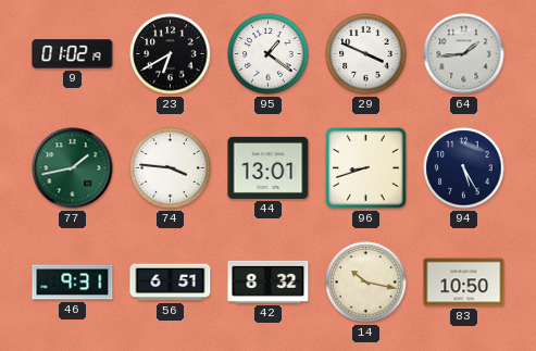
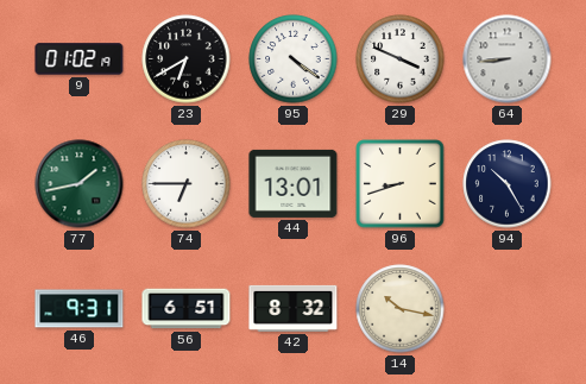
95: 1:21 -> 4:21
64: 1:44 -> 8:44
74: 3:46 -> 6:45
94: 5:25 -> 10:25
83: 10:50 -> none
